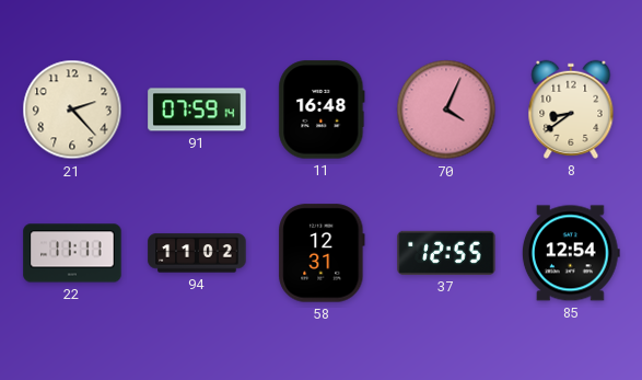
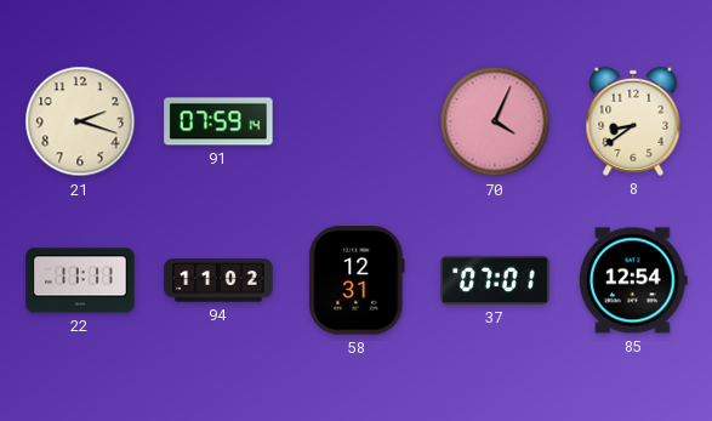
21: 2:23 -> 2:18
11: 16:48 -> none
37: 12:55 -> 07:01
